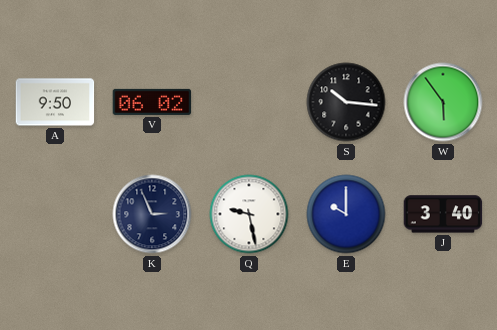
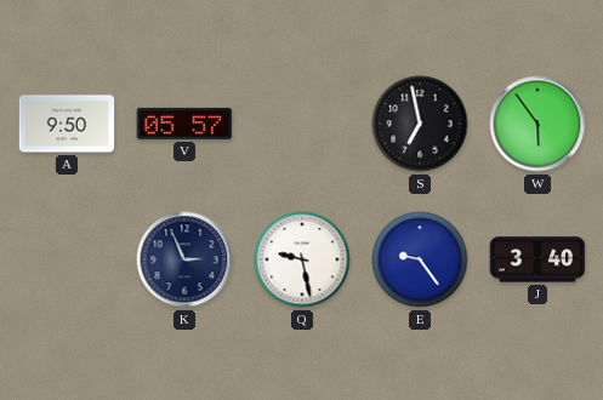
V: 06:02 -> 05:57
S: 10:16 -> 6:58
E: 10:00 -> 9:24
